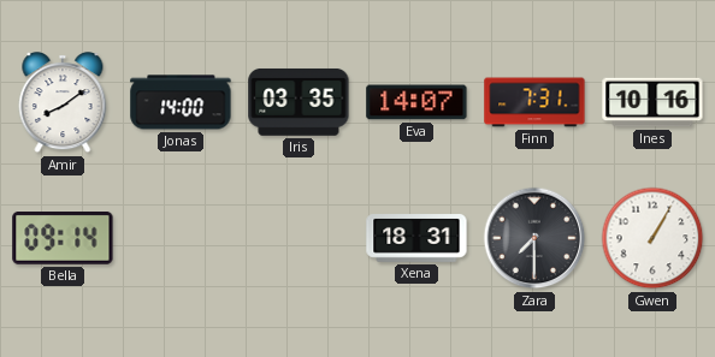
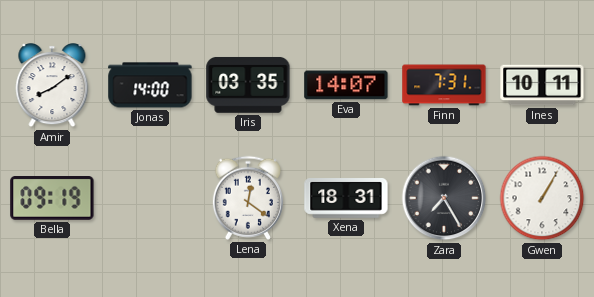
Ines: 10:16 -> 10:11
Bella: 09:14 -> 09:19
Lena: none -> 12:21
Zara: 7:30 -> 7:25
